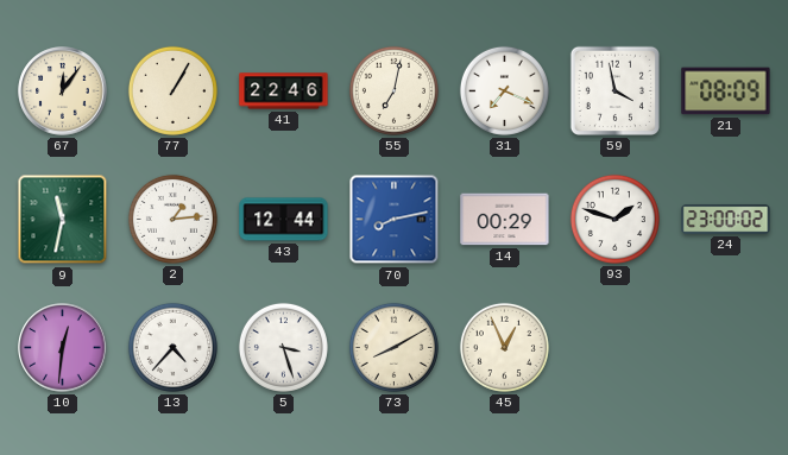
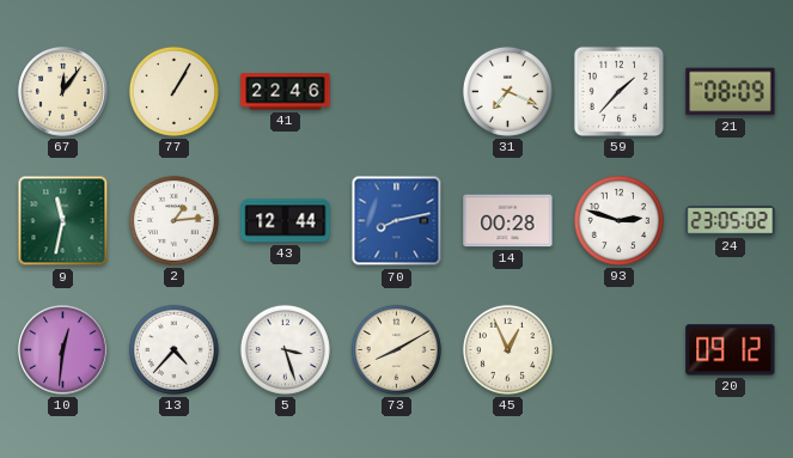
55: 7:02 -> none
59: 3:58 -> 1:37
14: 00:29 -> 00:28
93: 1:48 -> 2:48
24: 23:00 -> 23:05
20: none -> 09:12
